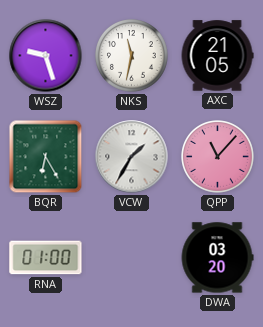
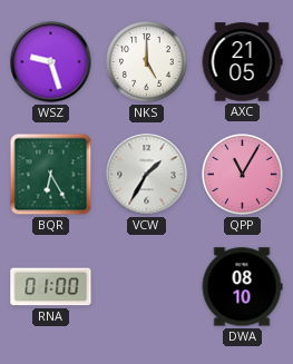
NKS: 11:32 -> 5:00
QPP: 11:07 -> 11:05
DWA: 03:20 -> 08:10
